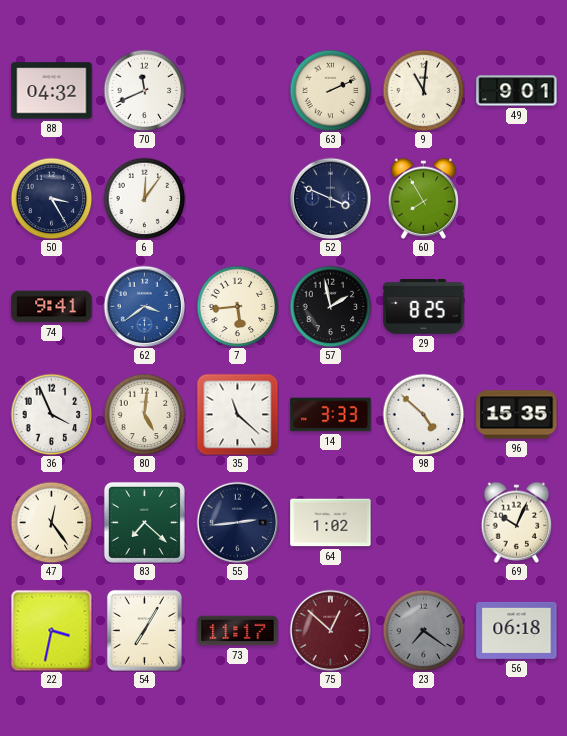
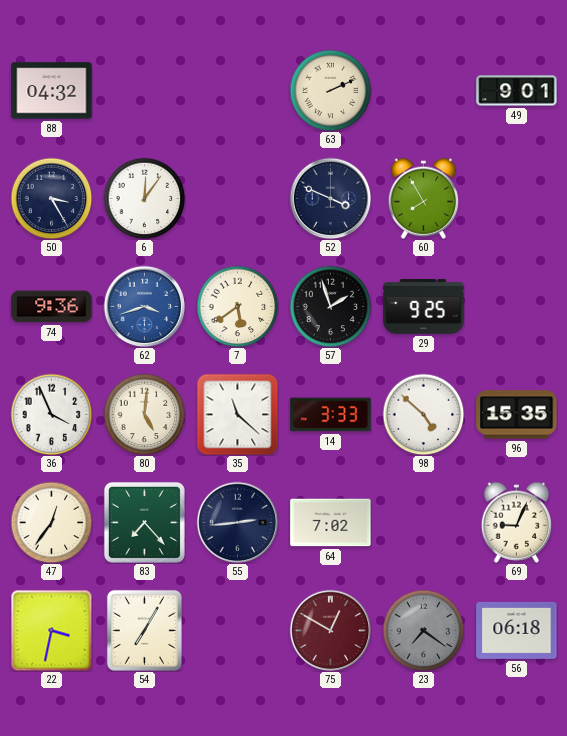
70: 11:41 -> none
9: 11:01 -> none
74: 9:41 -> 9:36
62: 3:39 -> 3:42
7: 5:44 -> 5:39
57: 1:58 -> 1:57
29: 8:25 -> 9:25
47: 12:24 -> 12:36
83: 7:22 -> 7:23
64: 1:02 -> 7:02
69: 10:04 -> 9:04
73: 11:17 -> none
75: 12:52 -> 12:50
